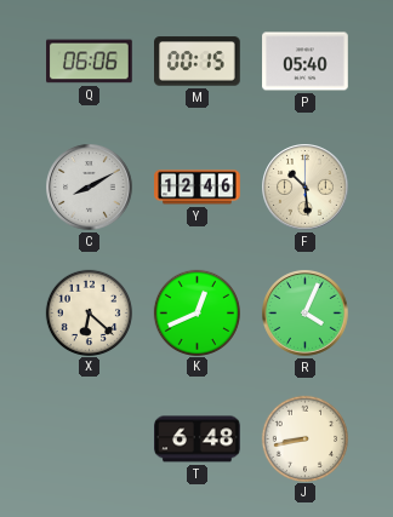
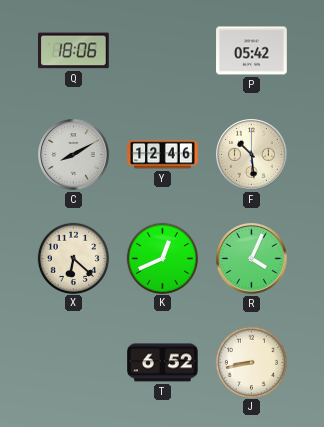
Q: 06:06 -> 18:06
M: 00:15 -> none
P: 05:40 -> 05:42
T: 6:48 -> 6:52
